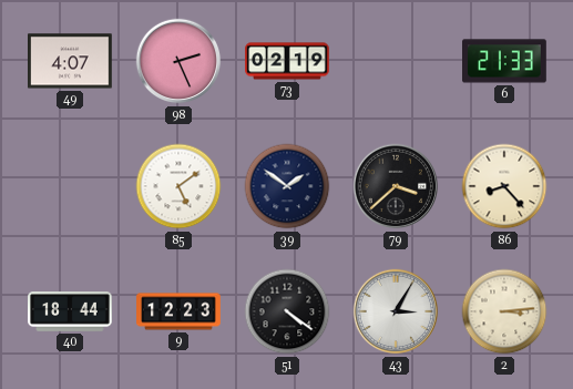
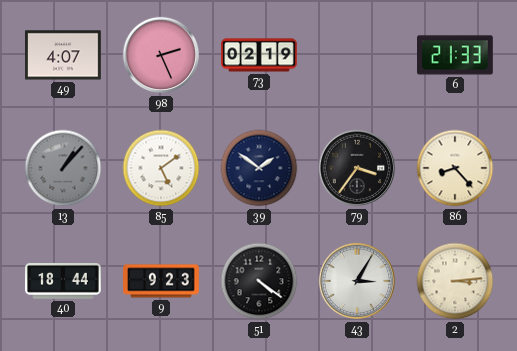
13: none -> 1:07
79: 3:38 -> 3:36
9: 12:23 -> 9:23
